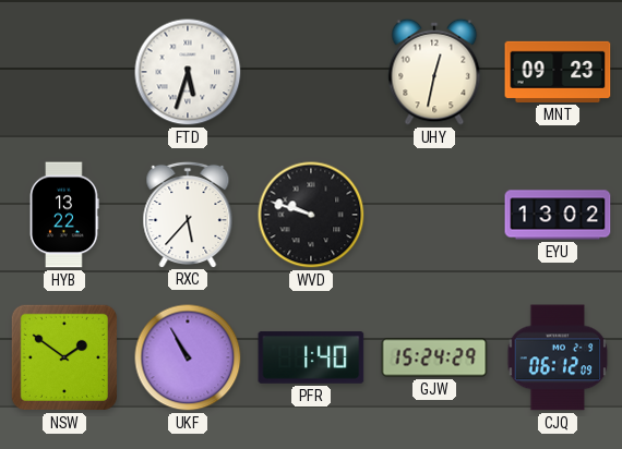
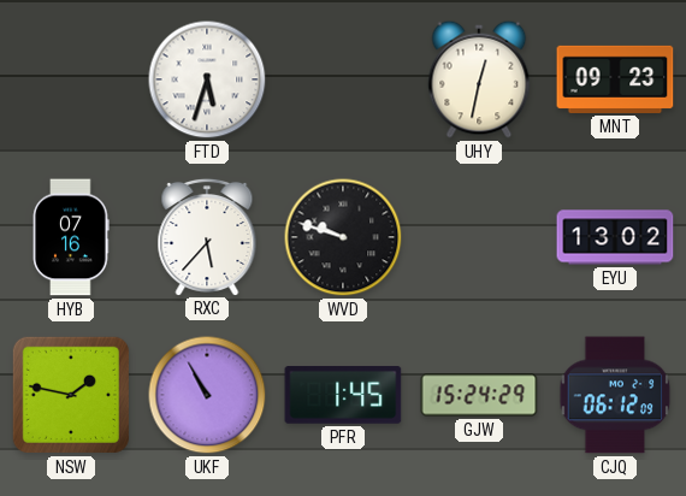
HYB: 13:22 -> 07:16
NSW: 1:51 -> 1:47
PFR: 1:40 -> 1:45
